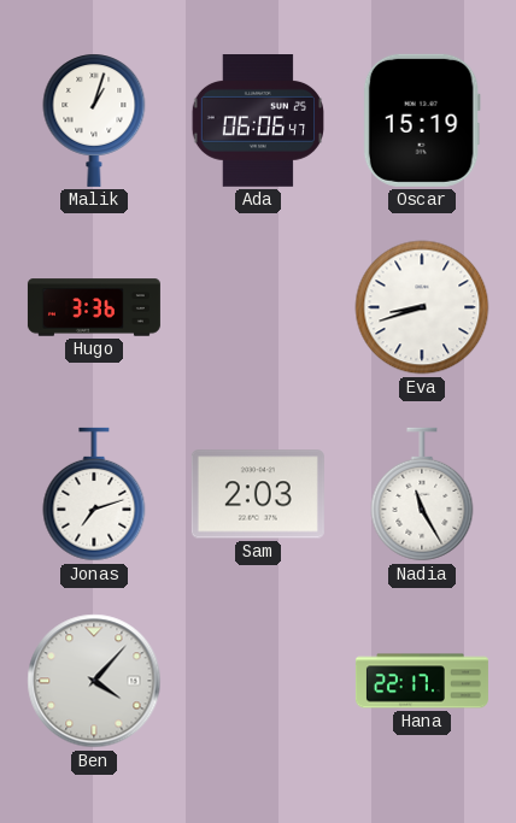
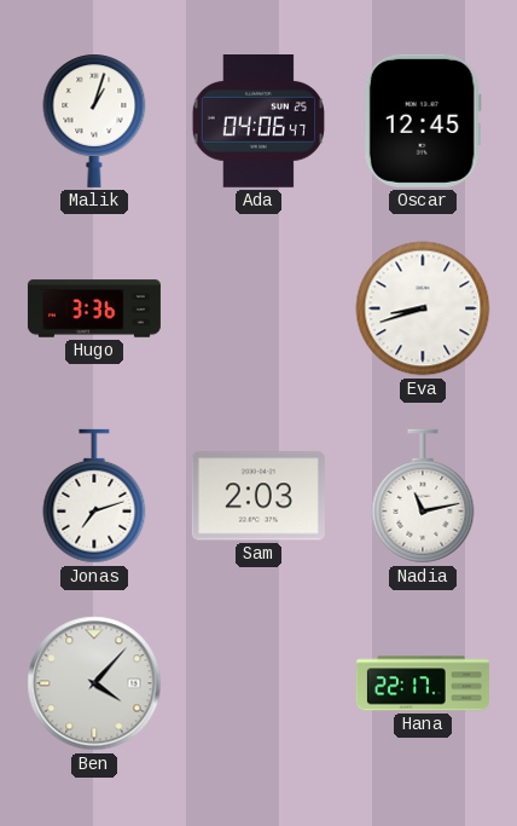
Ada: 06:06 -> 04:06
Oscar: 15:19 -> 12:45
Nadia: 11:25 -> 11:13
